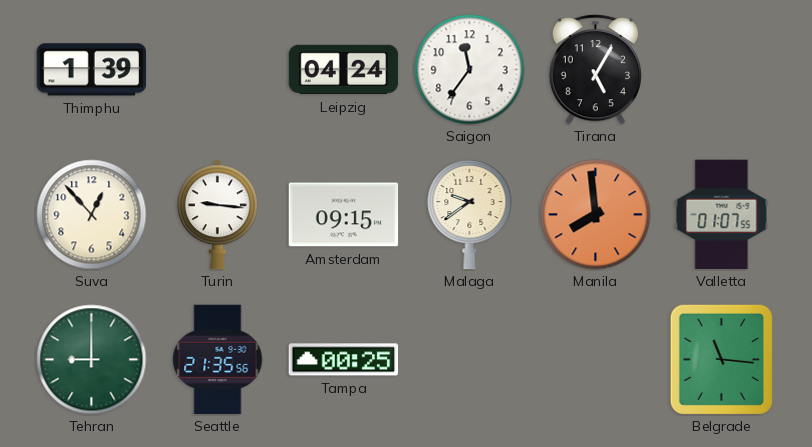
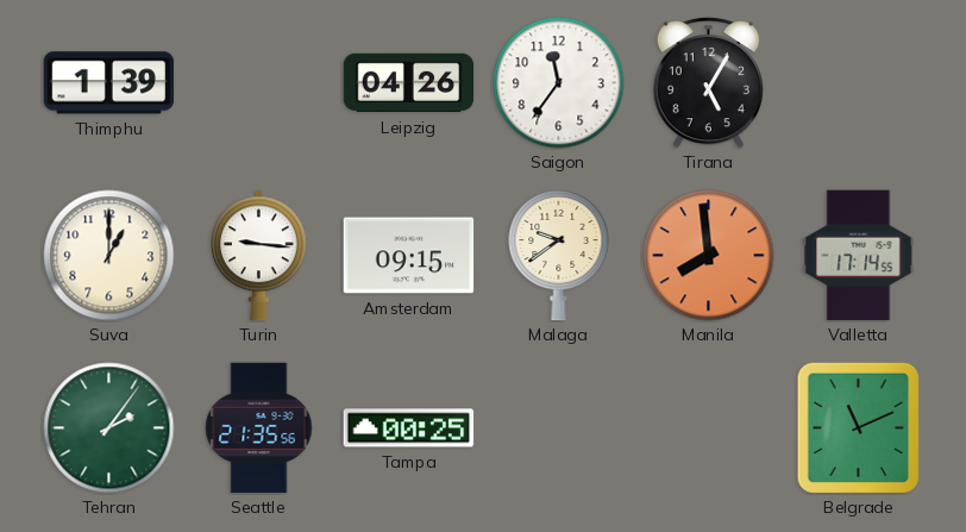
Leipzig: 04:24 -> 04:26
Suva: 12:53 -> 1:00
Valletta: 01:07 -> 17:14
Tehran: 9:00 -> 2:06
Belgrade: 11:16 -> 11:11
